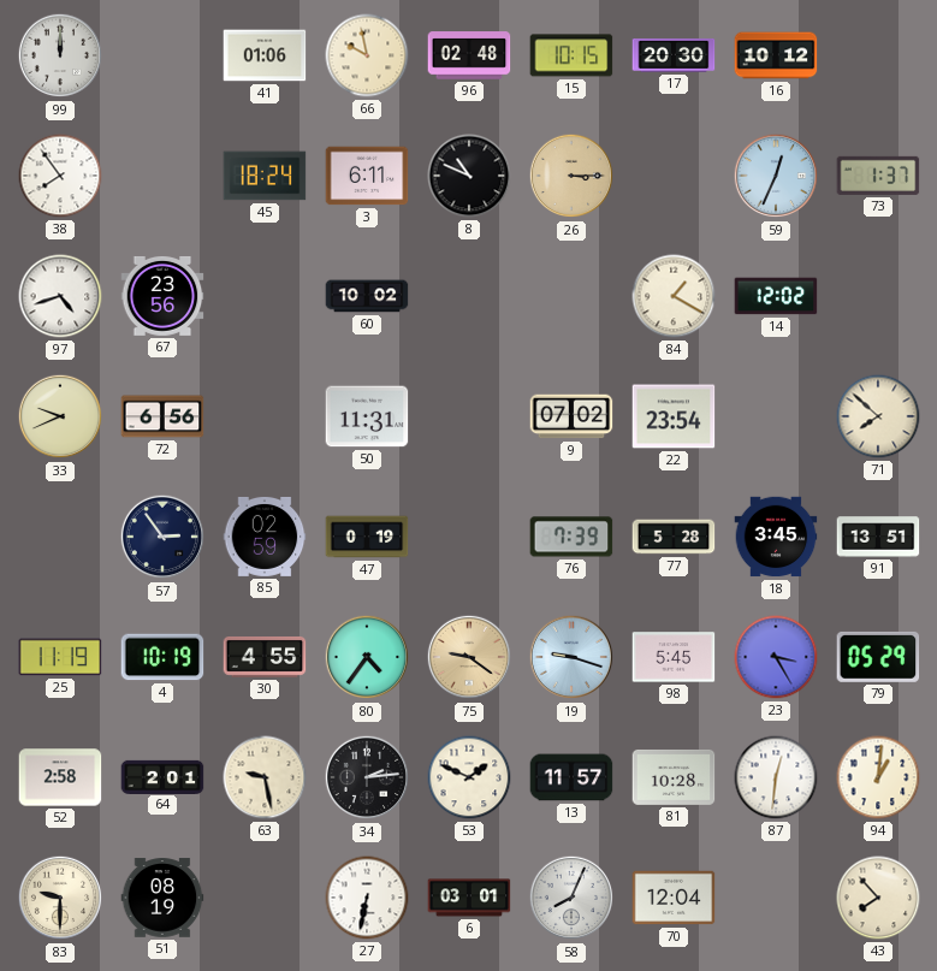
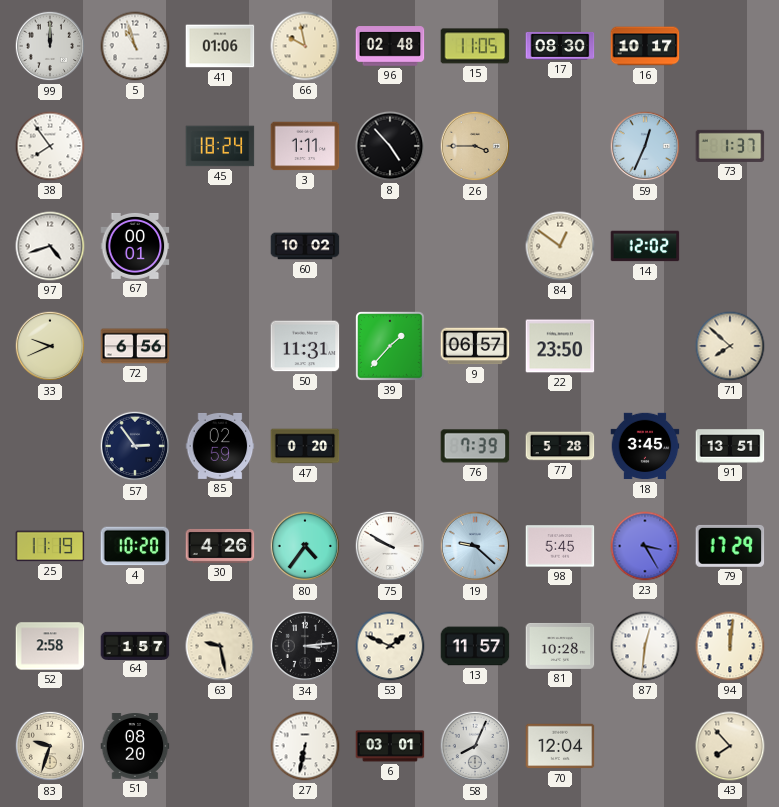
5: none -> 10:57
15: 10:15 -> 11:05
17: 20:30 -> 08:30
16: 10:12 -> 10:17
3: 6:11 -> 1:11
8: 10:49 -> 4:53
26: 3:15 -> 3:45
67: 23:56 -> 00:01
84: 1:20 -> 12:51
39: none -> 1:37
9: 07:02 -> 06:57
22: 23:54 -> 23:50
47: 0:19 -> 0:20
4: 10:19 -> 10:20
30: 4:55 -> 4:26
75: 9:21 -> 9:50
75 dial: champagne -> white
19: 9:18 -> 9:22
79: 05:29 -> 17:29
64: 2:01 -> 1:57
34: 2:14 -> 3:14
94: 1:01 -> 12:01
83: 9:30 -> 9:33
51: 08:19 -> 08:20
